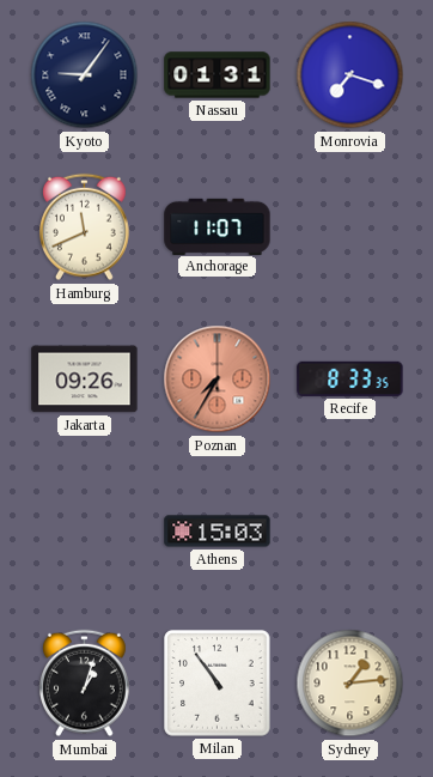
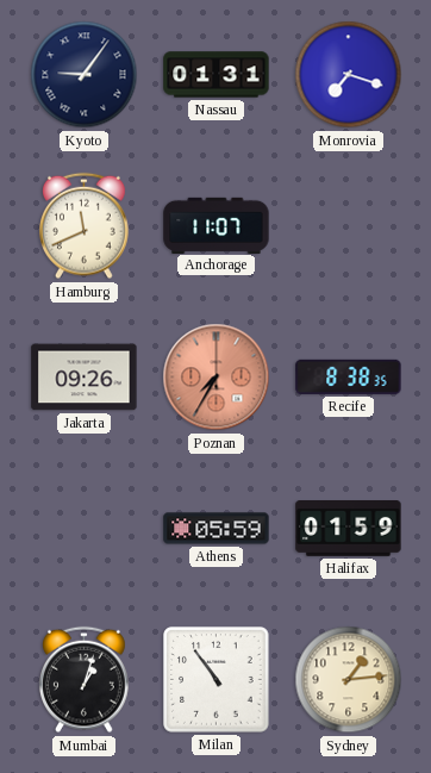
Recife: 8:33 -> 8:38
Athens: 15:03 -> 05:59
Halifax: none -> 01:59
